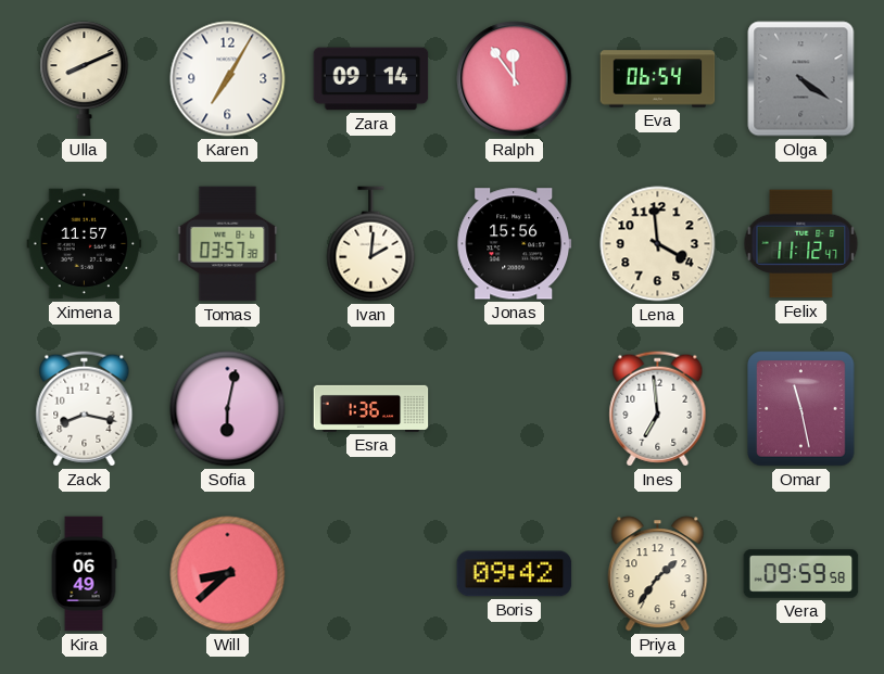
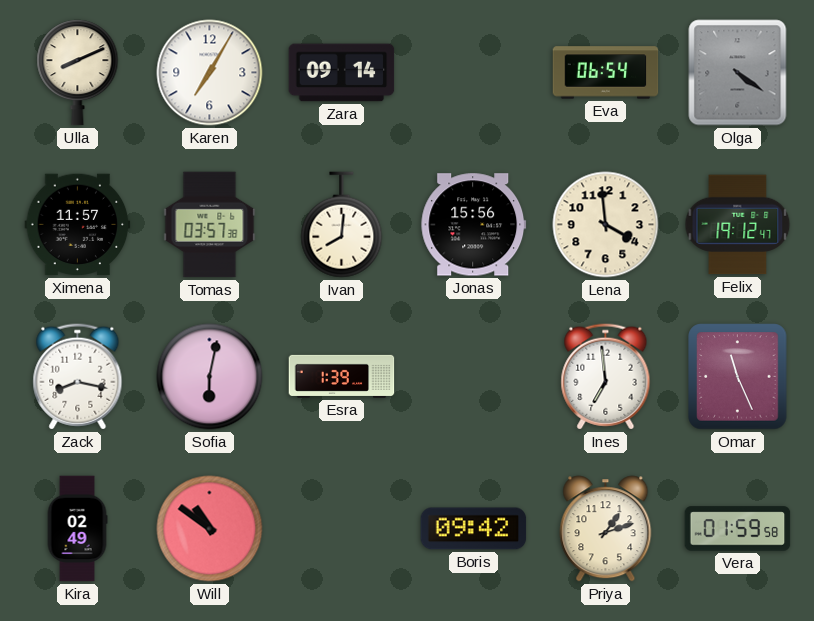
Ralph: 11:54 -> none
Ivan: 2:01 -> 8:01
Felix: 11:12 -> 19:12
Esra: 1:36 -> 1:39
Omar: 11:28 -> 11:26
Kira: 06:49 -> 02:49
Will: 8:38 -> 10:51
Priya: 1:36 -> 1:12
Vera: 09:59 -> 01:59
